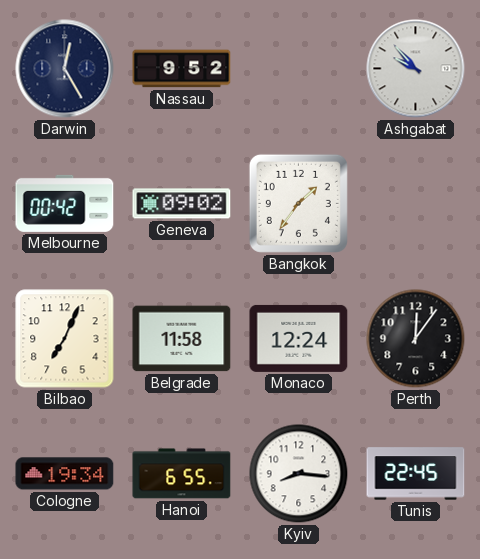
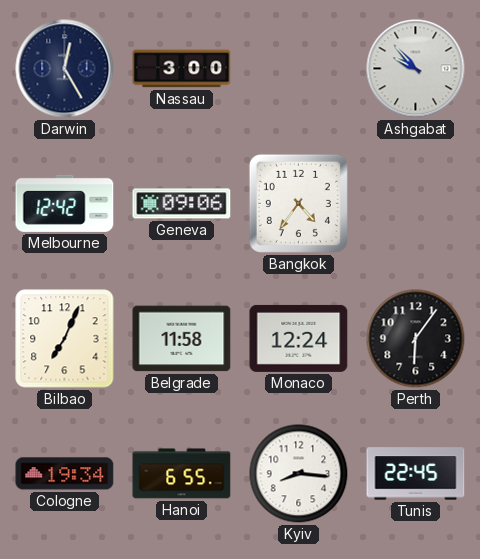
Nassau: 9:52 -> 3:00
Melbourne: 00:42 -> 12:42
Geneva: 09:02 -> 09:06
Bangkok: 1:36 -> 4:36
Perth: 12:06 -> 6:06
